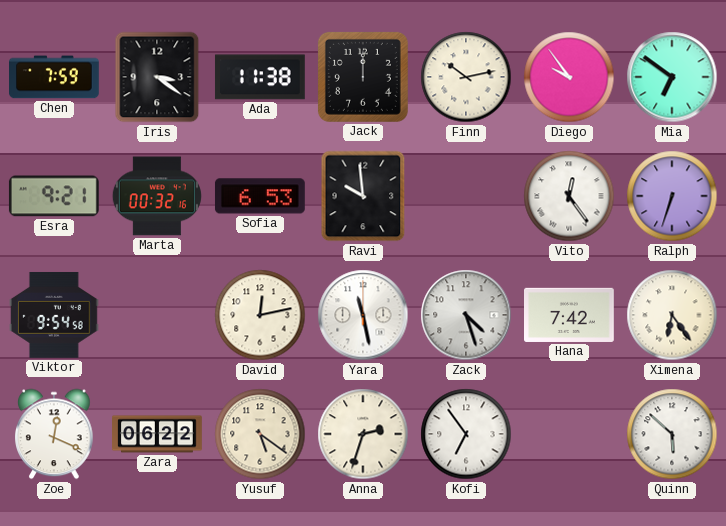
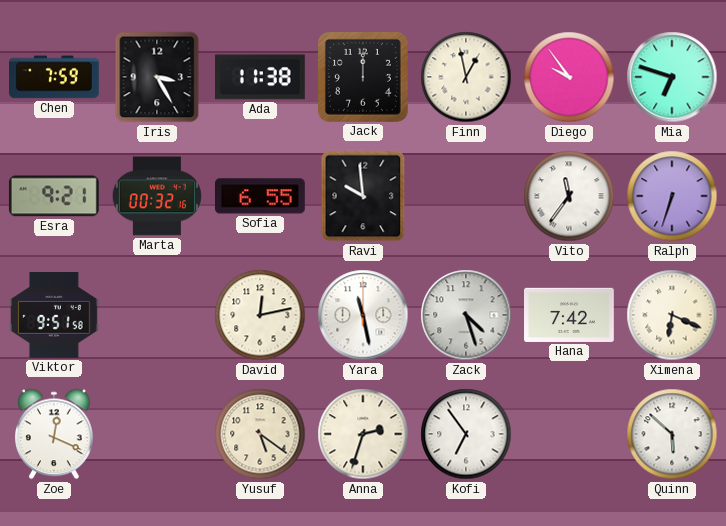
Iris: 3:21 -> 3:25
Finn: 10:13 -> 12:58
Mia: 6:51 -> 6:48
Sofia: 6:53 -> 6:55
Vito: 12:24 -> 11:36
Viktor: 9:54 -> 9:51
Ximena: 6:24 -> 6:19
Zara: 06:22 -> none
